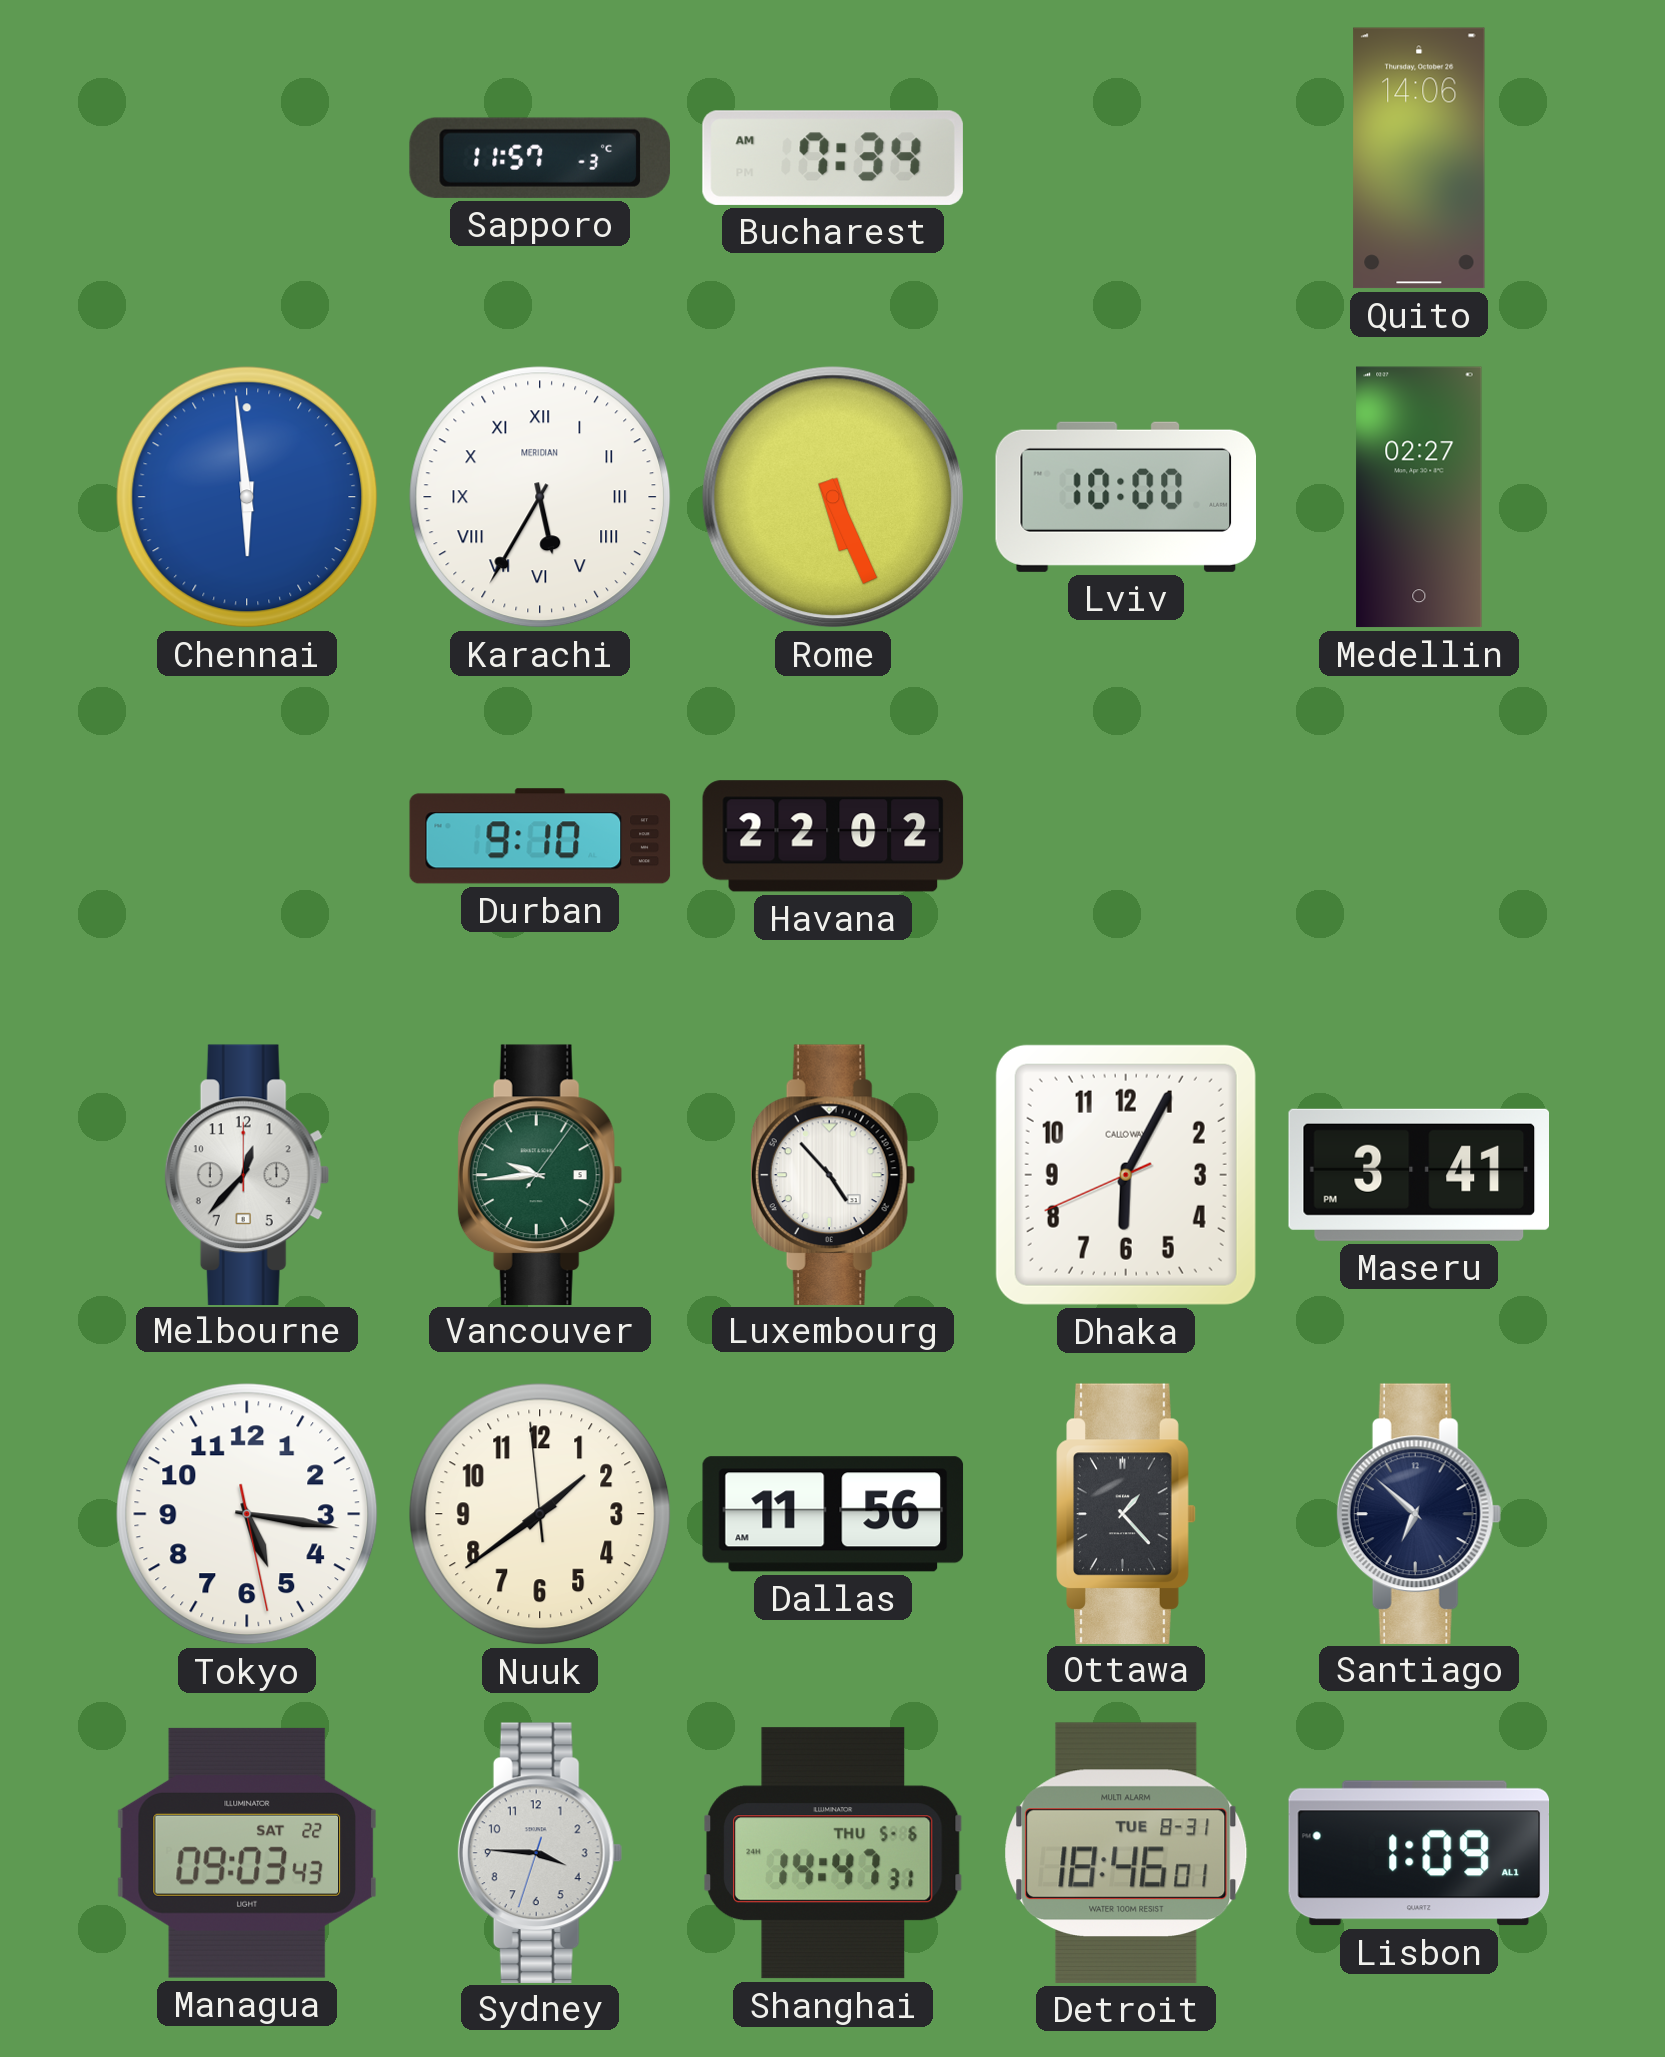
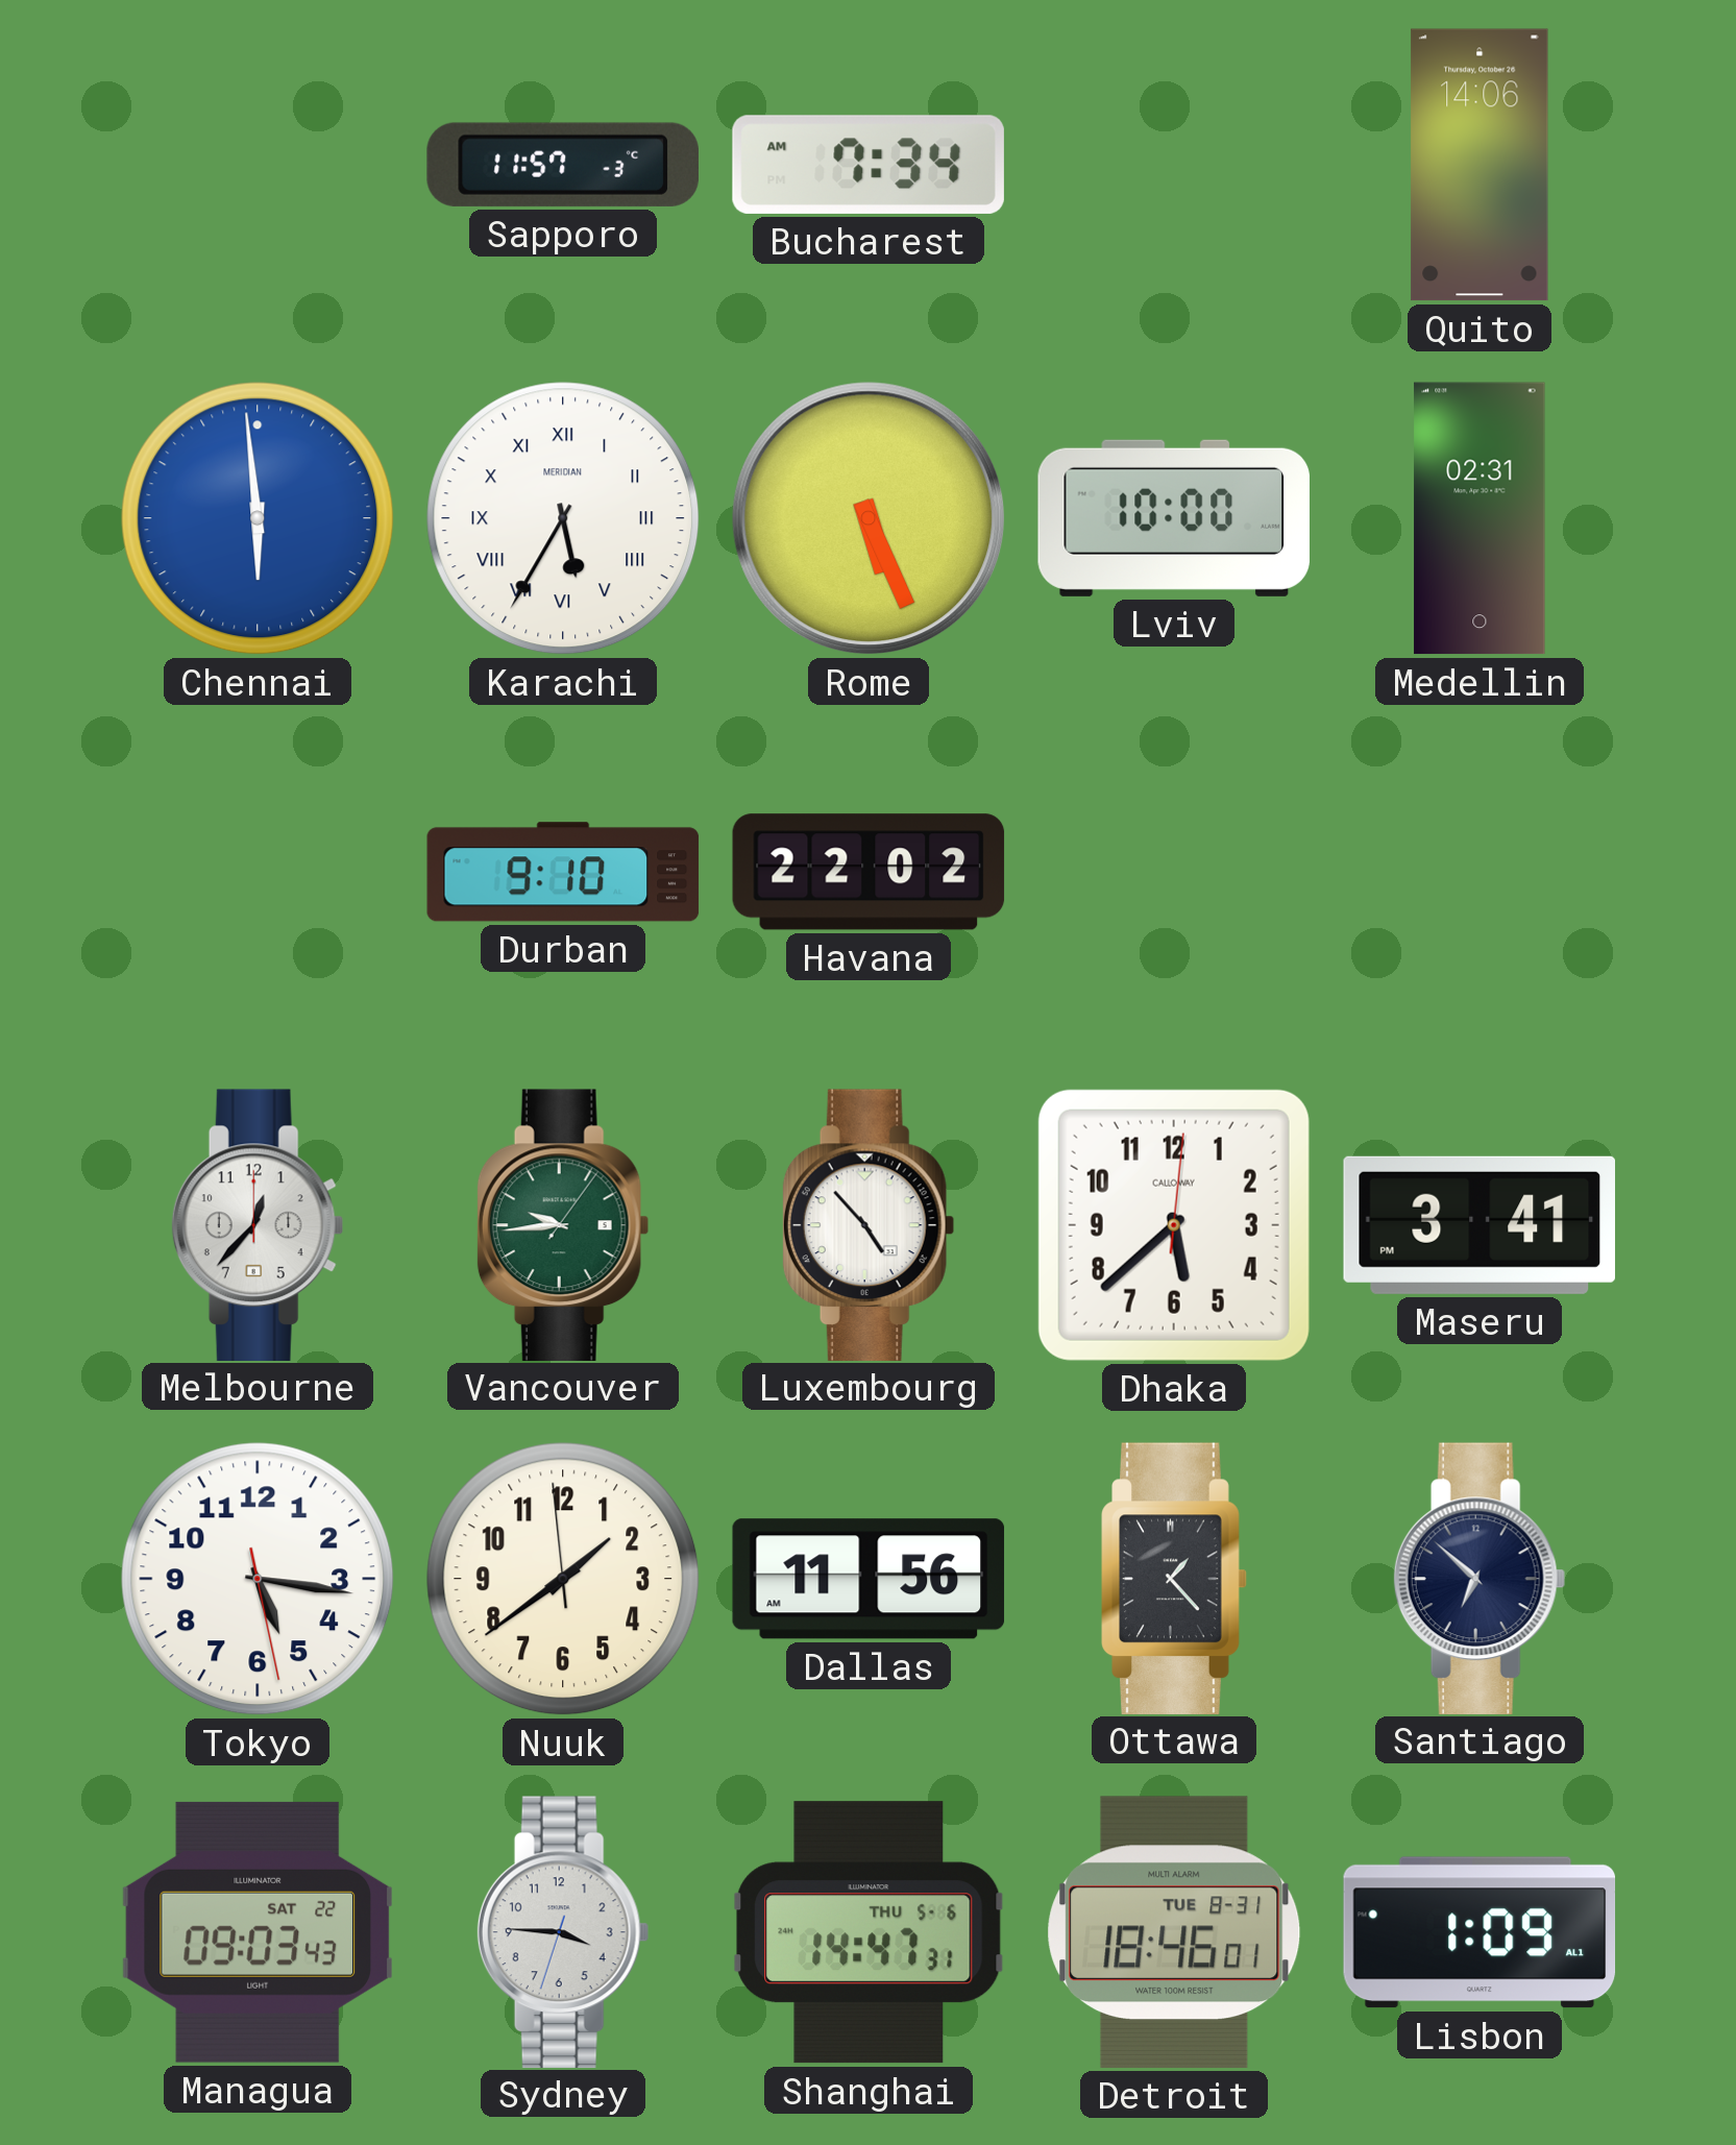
Medellin: 02:27 -> 02:31
Dhaka: 6:04 -> 5:38
